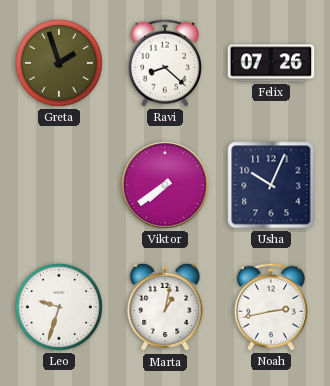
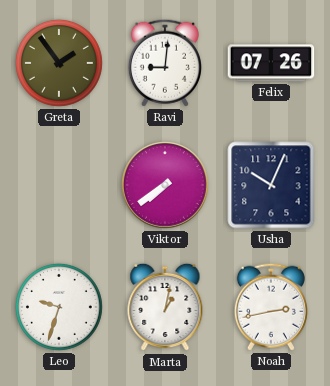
Greta: 1:57 -> 1:54
Ravi: 8:22 -> 9:01
